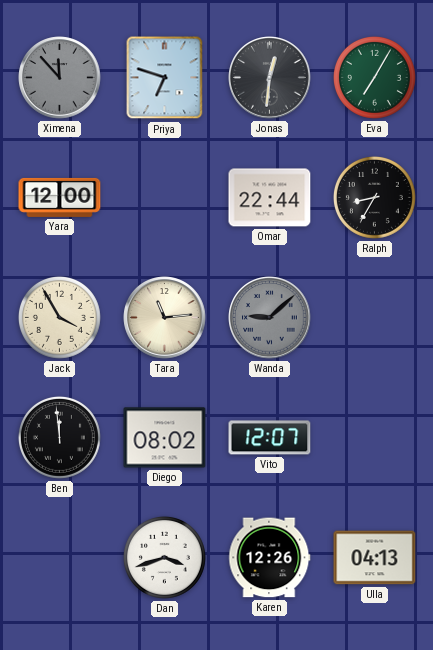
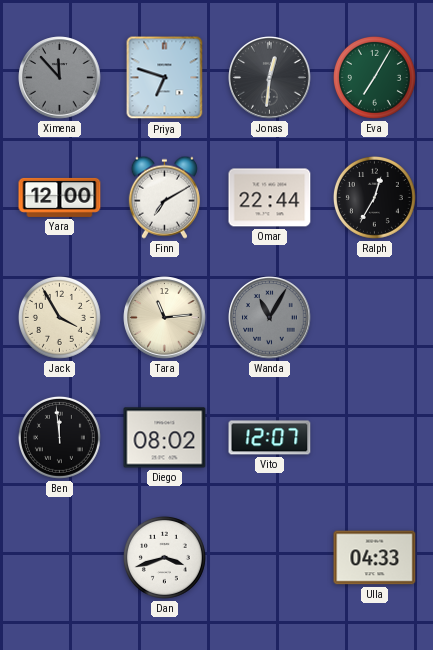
Finn: none -> 7:10
Ralph: 8:35 -> 12:35
Wanda: 9:08 -> 11:05
Karen: 12:26 -> none
Ulla: 04:13 -> 04:33
